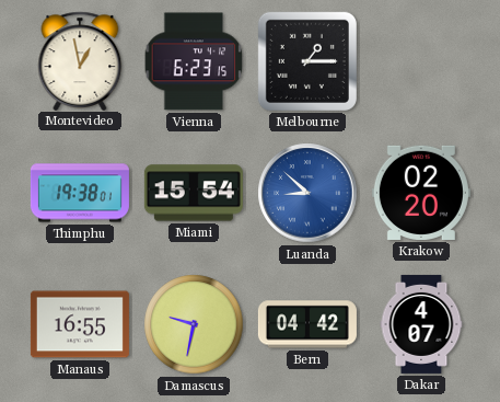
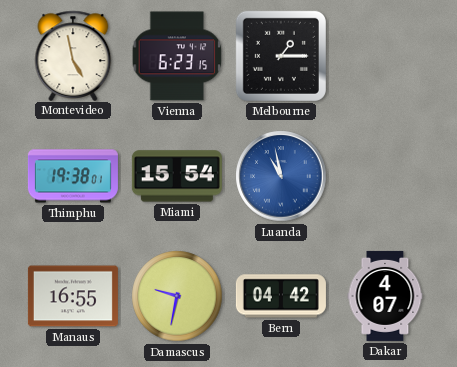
Montevideo: 12:58 -> 4:58
Luanda: 8:52 -> 10:58
Krakow: 02:20 -> none
